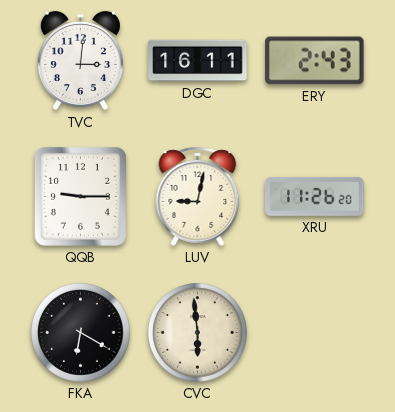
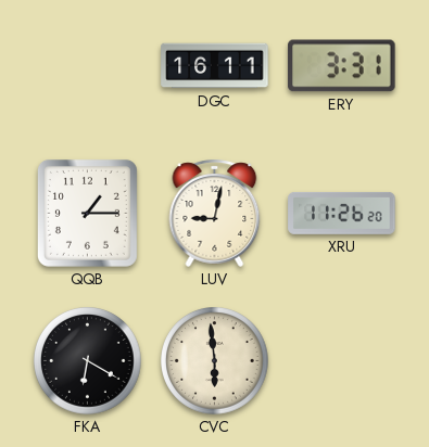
TVC: 3:01 -> none
ERY: 2:43 -> 3:31
QQB: 9:15 -> 1:15
